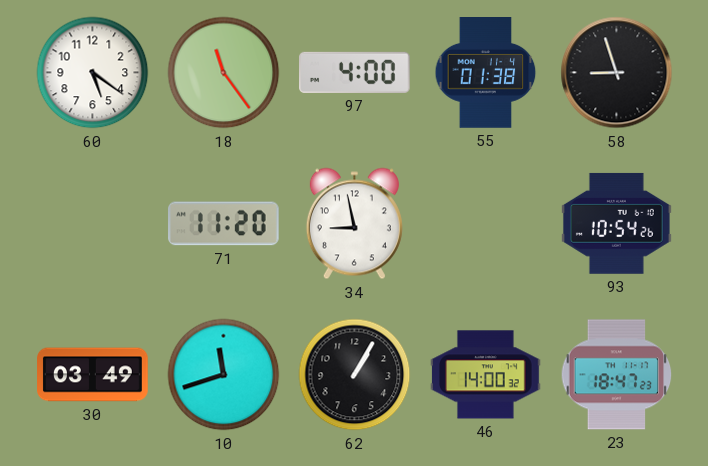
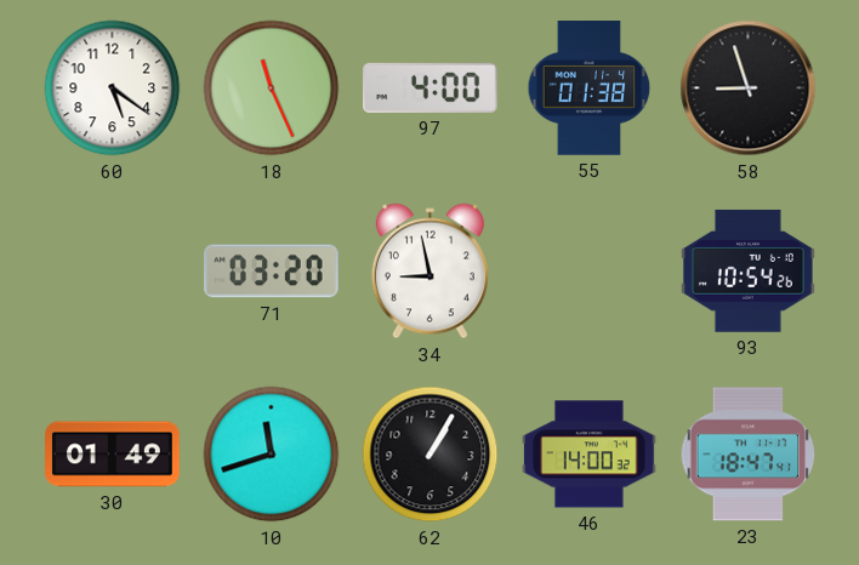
18: 11:24 -> 11:26
71: 11:20 -> 03:20
30: 03:49 -> 01:49
23: 18:47:23 -> 18:47:41
